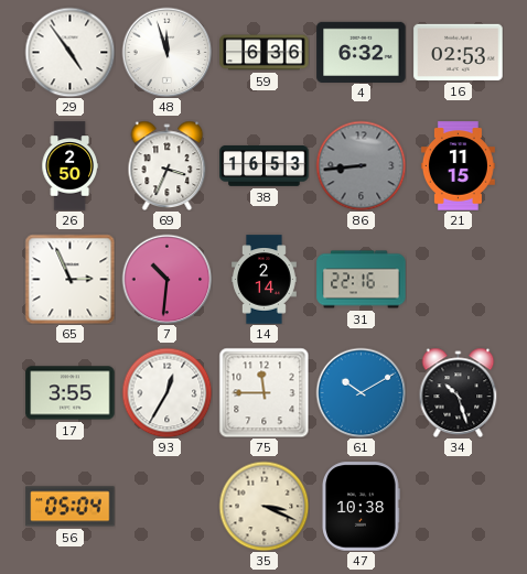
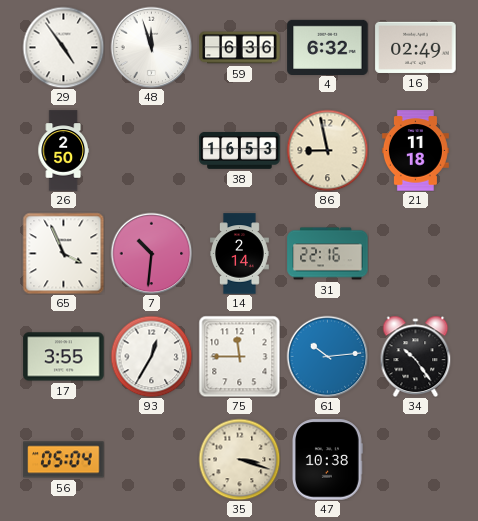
16: 02:53 -> 02:49
69: 3:34 -> none
86: 8:44 -> 8:58
86 dial: grey -> cream
21: 11:15 -> 11:18
65: 2:56 -> 3:56
61: 10:10 -> 10:14
34: 10:27 -> 10:24
35: 3:19 -> 3:18
